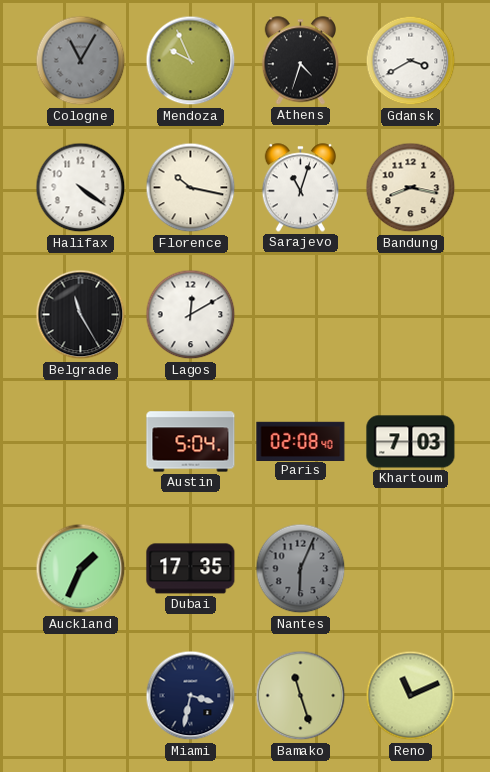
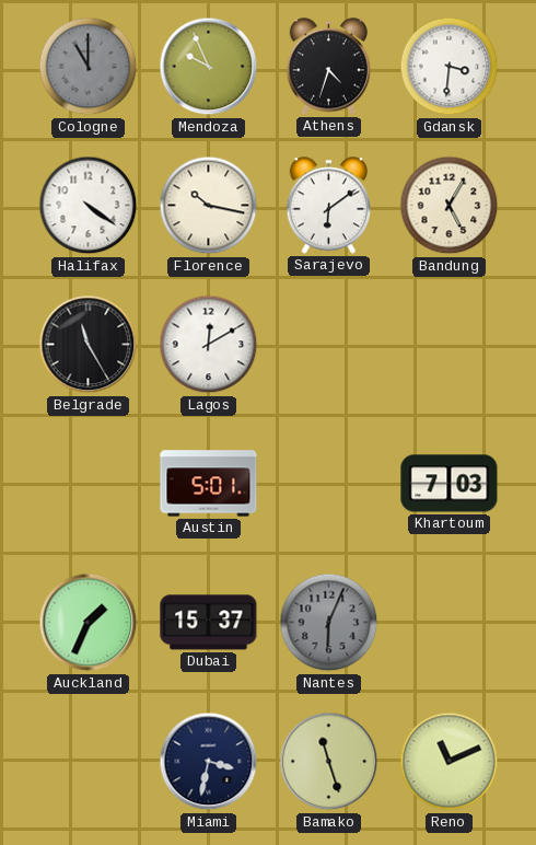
Cologne: 11:05 -> 11:00
Gdansk: 3:40 -> 3:31
Sarajevo: 11:03 -> 6:09
Bandung: 8:17 -> 5:05
Austin: 5:04 -> 5:01
Paris: 02:08 -> none
Dubai: 17:35 -> 15:37
